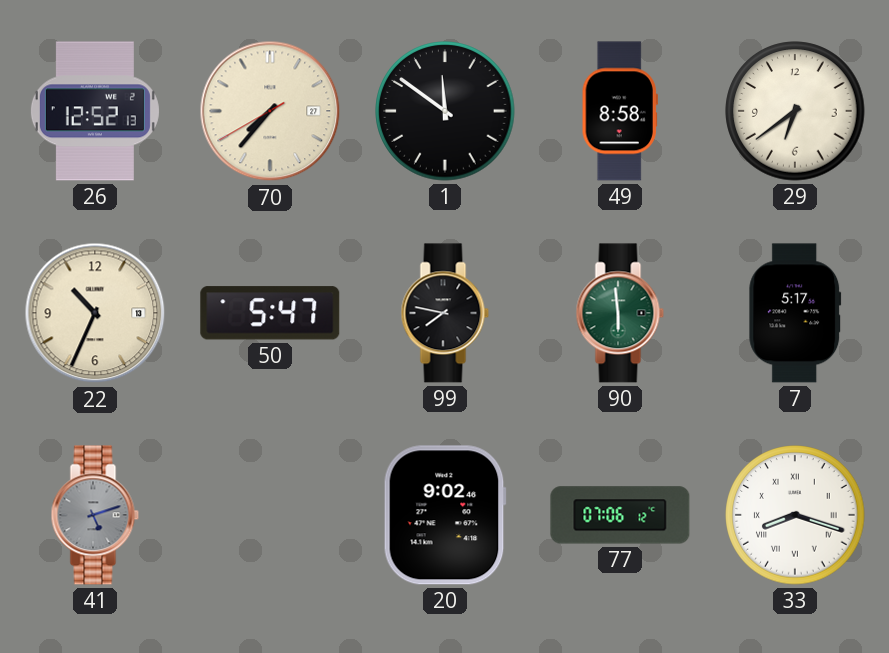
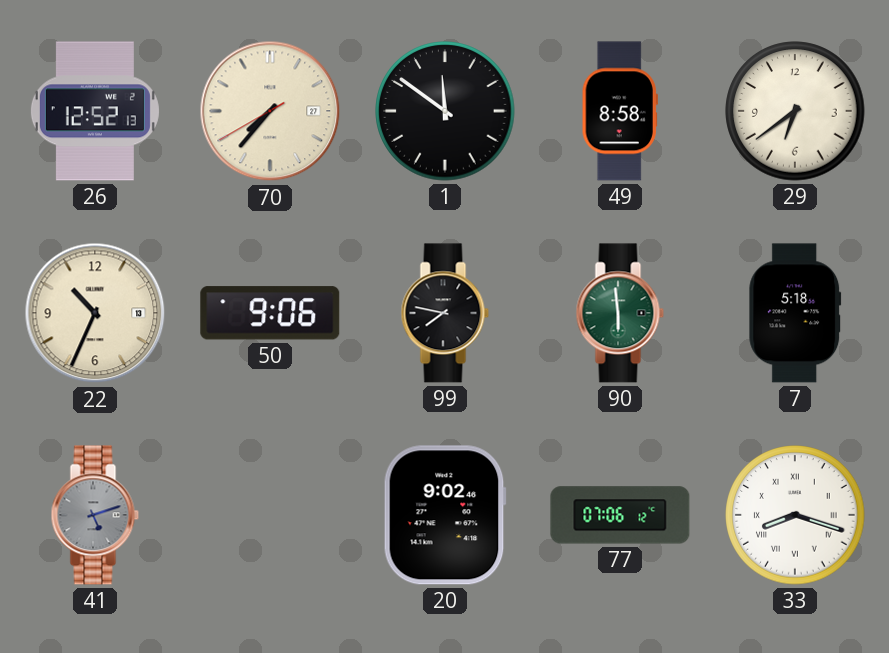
50: 5:47 -> 9:06
7: 5:17 -> 5:18
